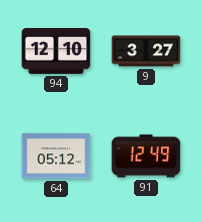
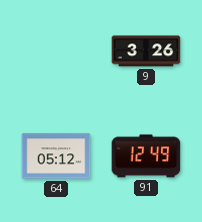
94: 12:10 -> none
9: 3:27 -> 3:26
